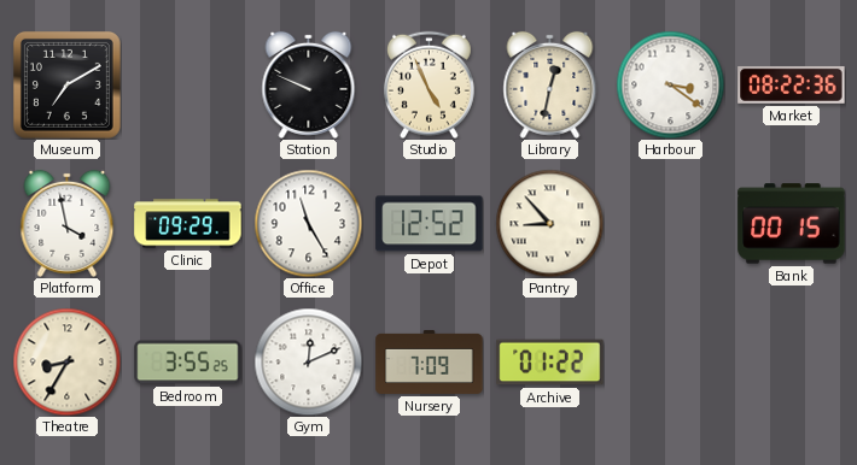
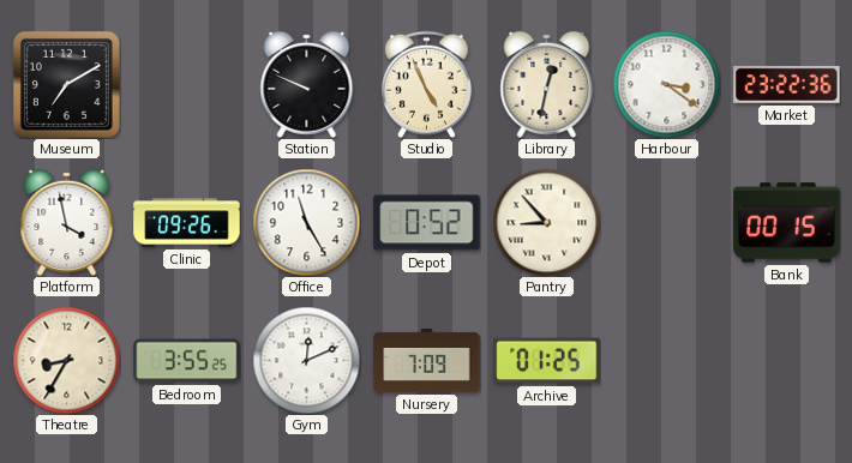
Market: 08:22 -> 23:22
Clinic: 09:29 -> 09:26
Depot: 12:52 -> 0:52
Archive: 01:22 -> 01:25
